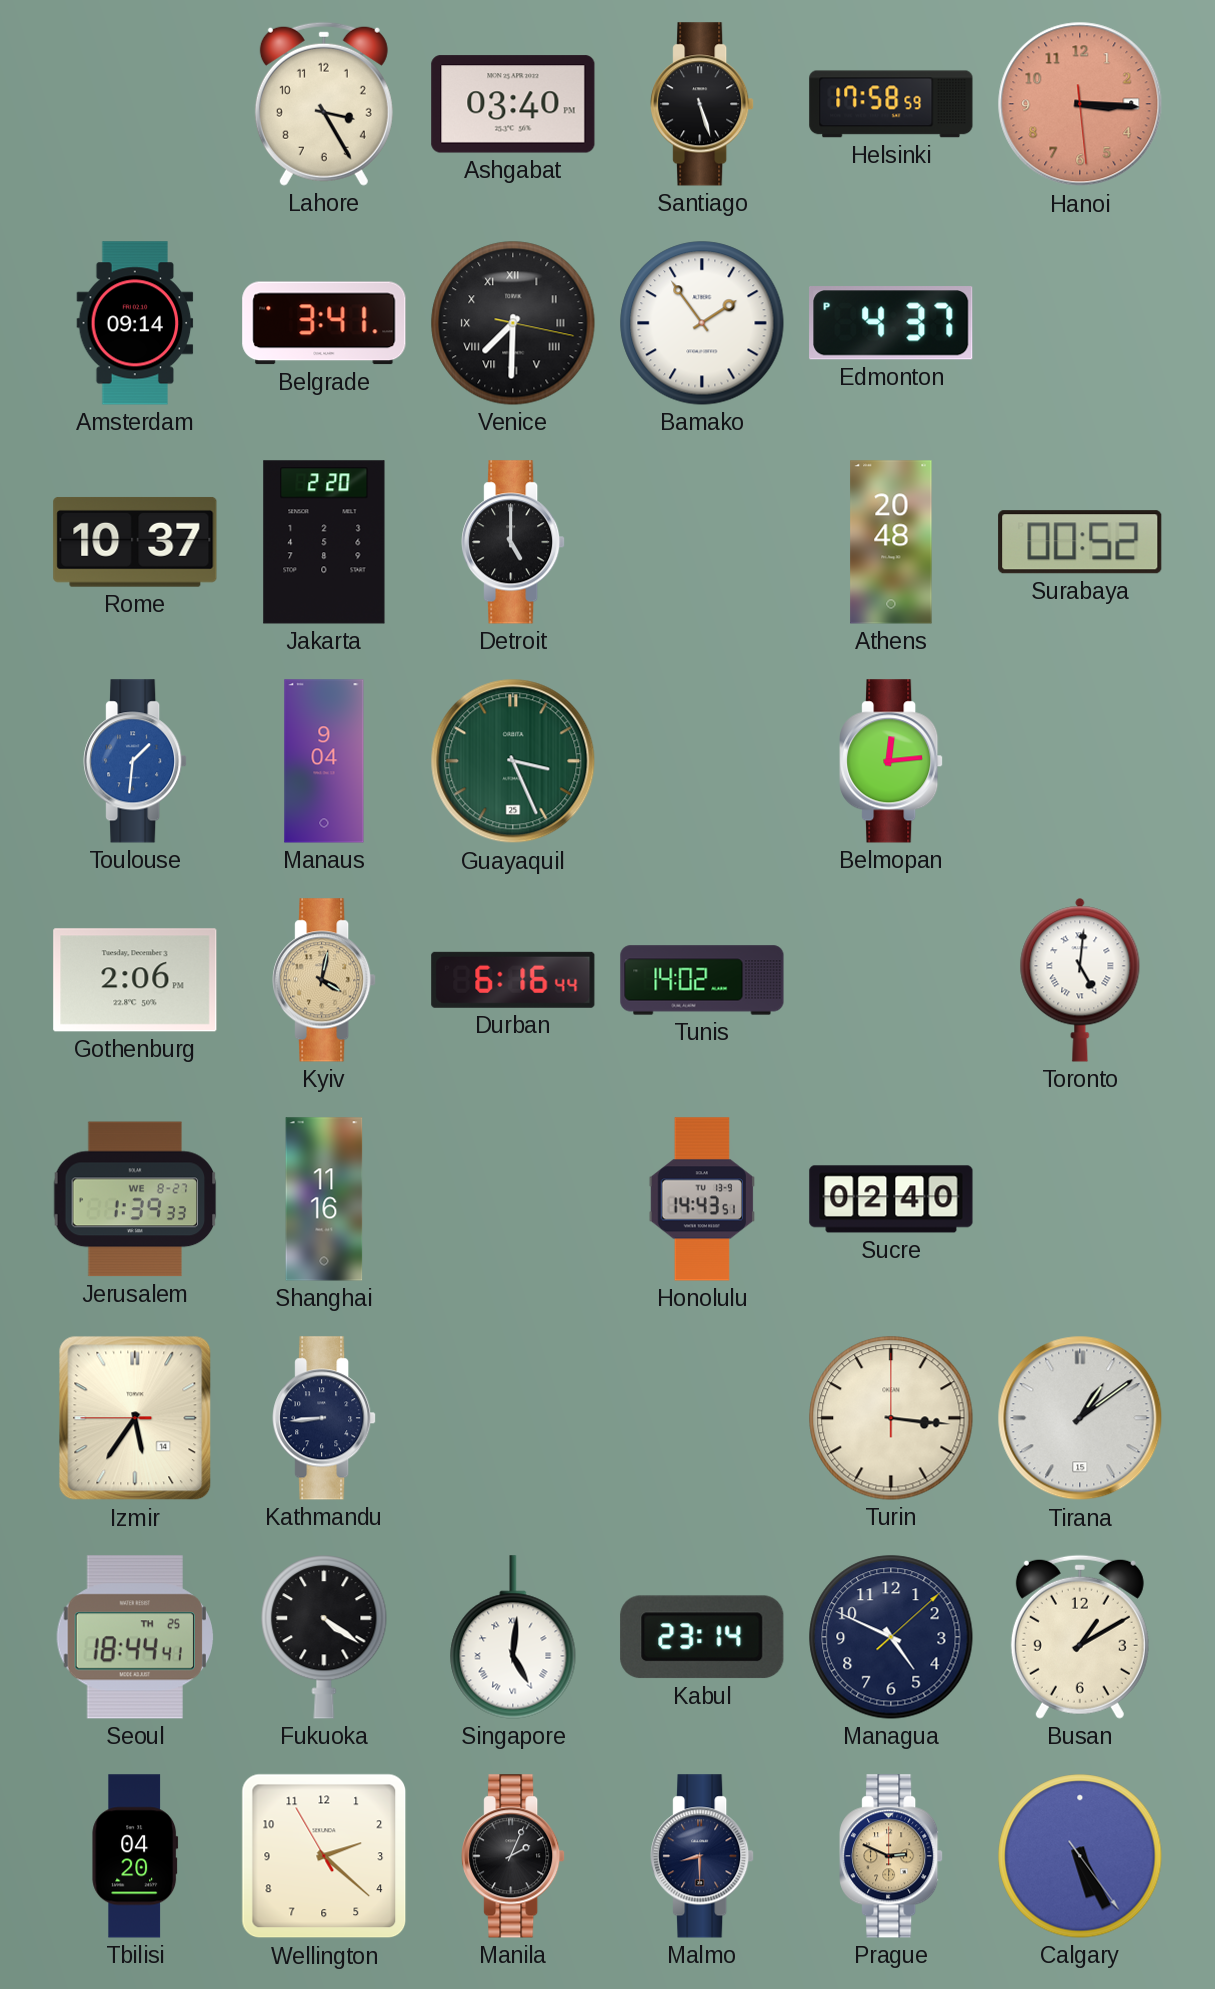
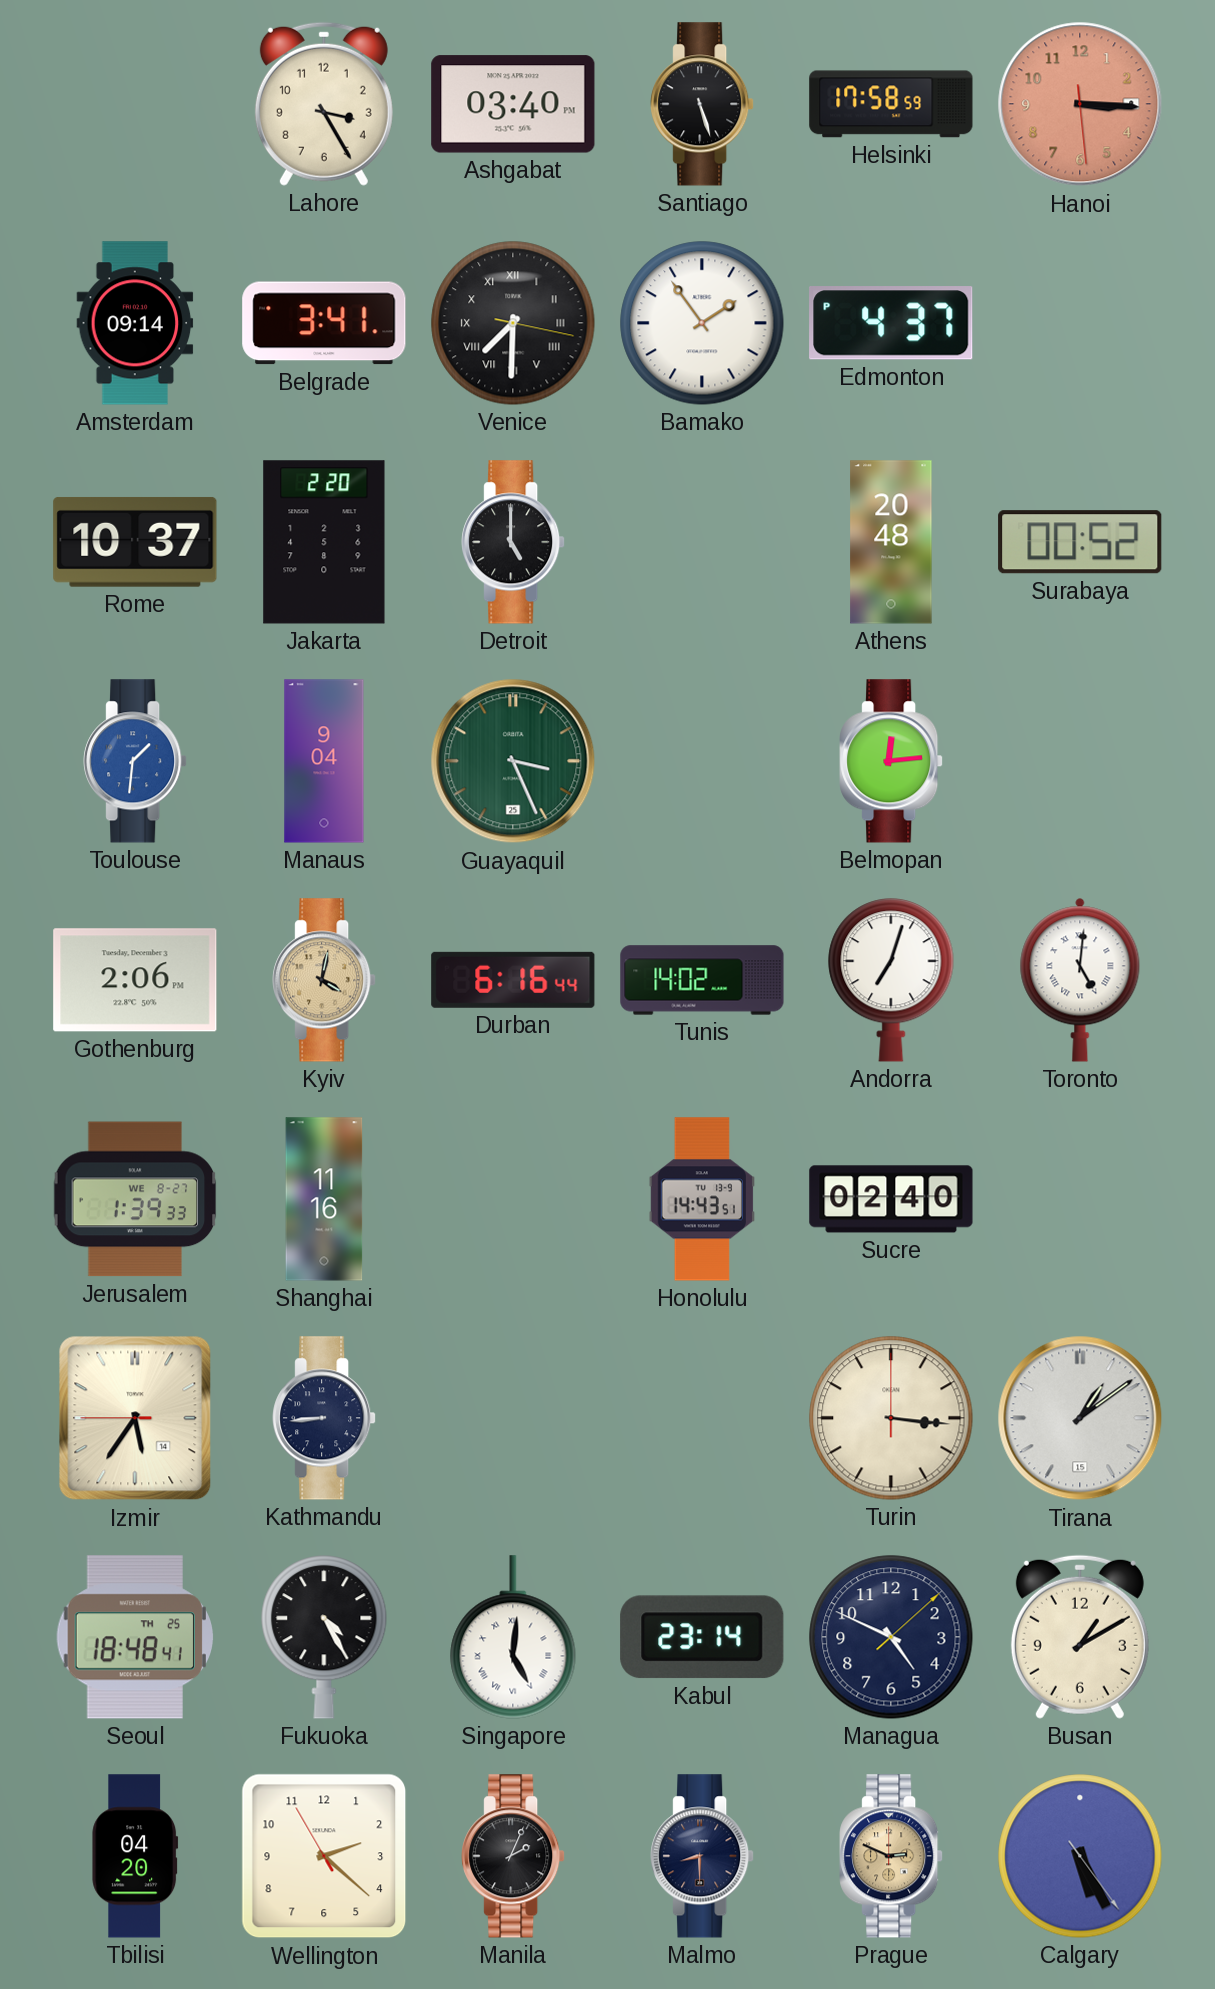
Andorra: none -> 7:03
Seoul: 18:44 -> 18:48
Fukuoka: 4:21 -> 4:25
